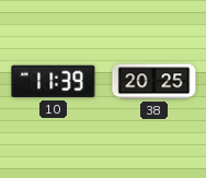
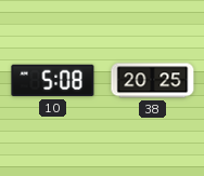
10: 11:39 -> 5:08
